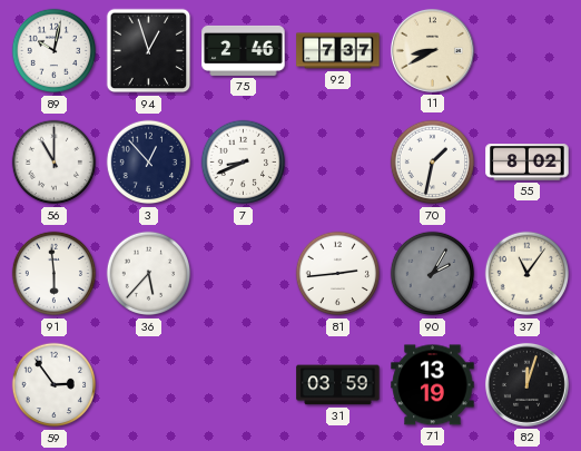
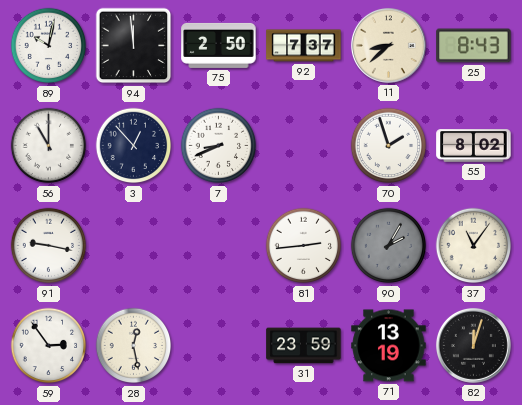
94: 12:57 -> 11:59
75: 2:46 -> 2:50
11: 8:40 -> 8:38
25: none -> 8:43
70: 1:32 -> 1:57
91: 5:59 -> 9:17
36: 5:37 -> none
28: none -> 12:28
31: 03:59 -> 23:59
